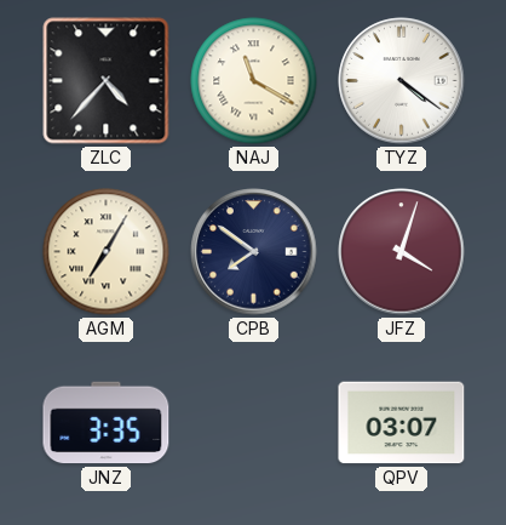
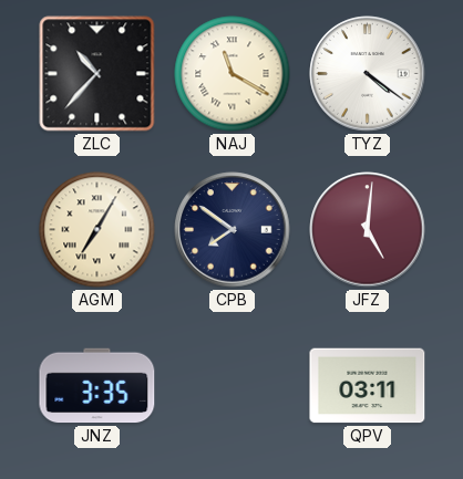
ZLC: 4:37 -> 10:37
JFZ: 4:03 -> 5:01
QPV: 03:07 -> 03:11
